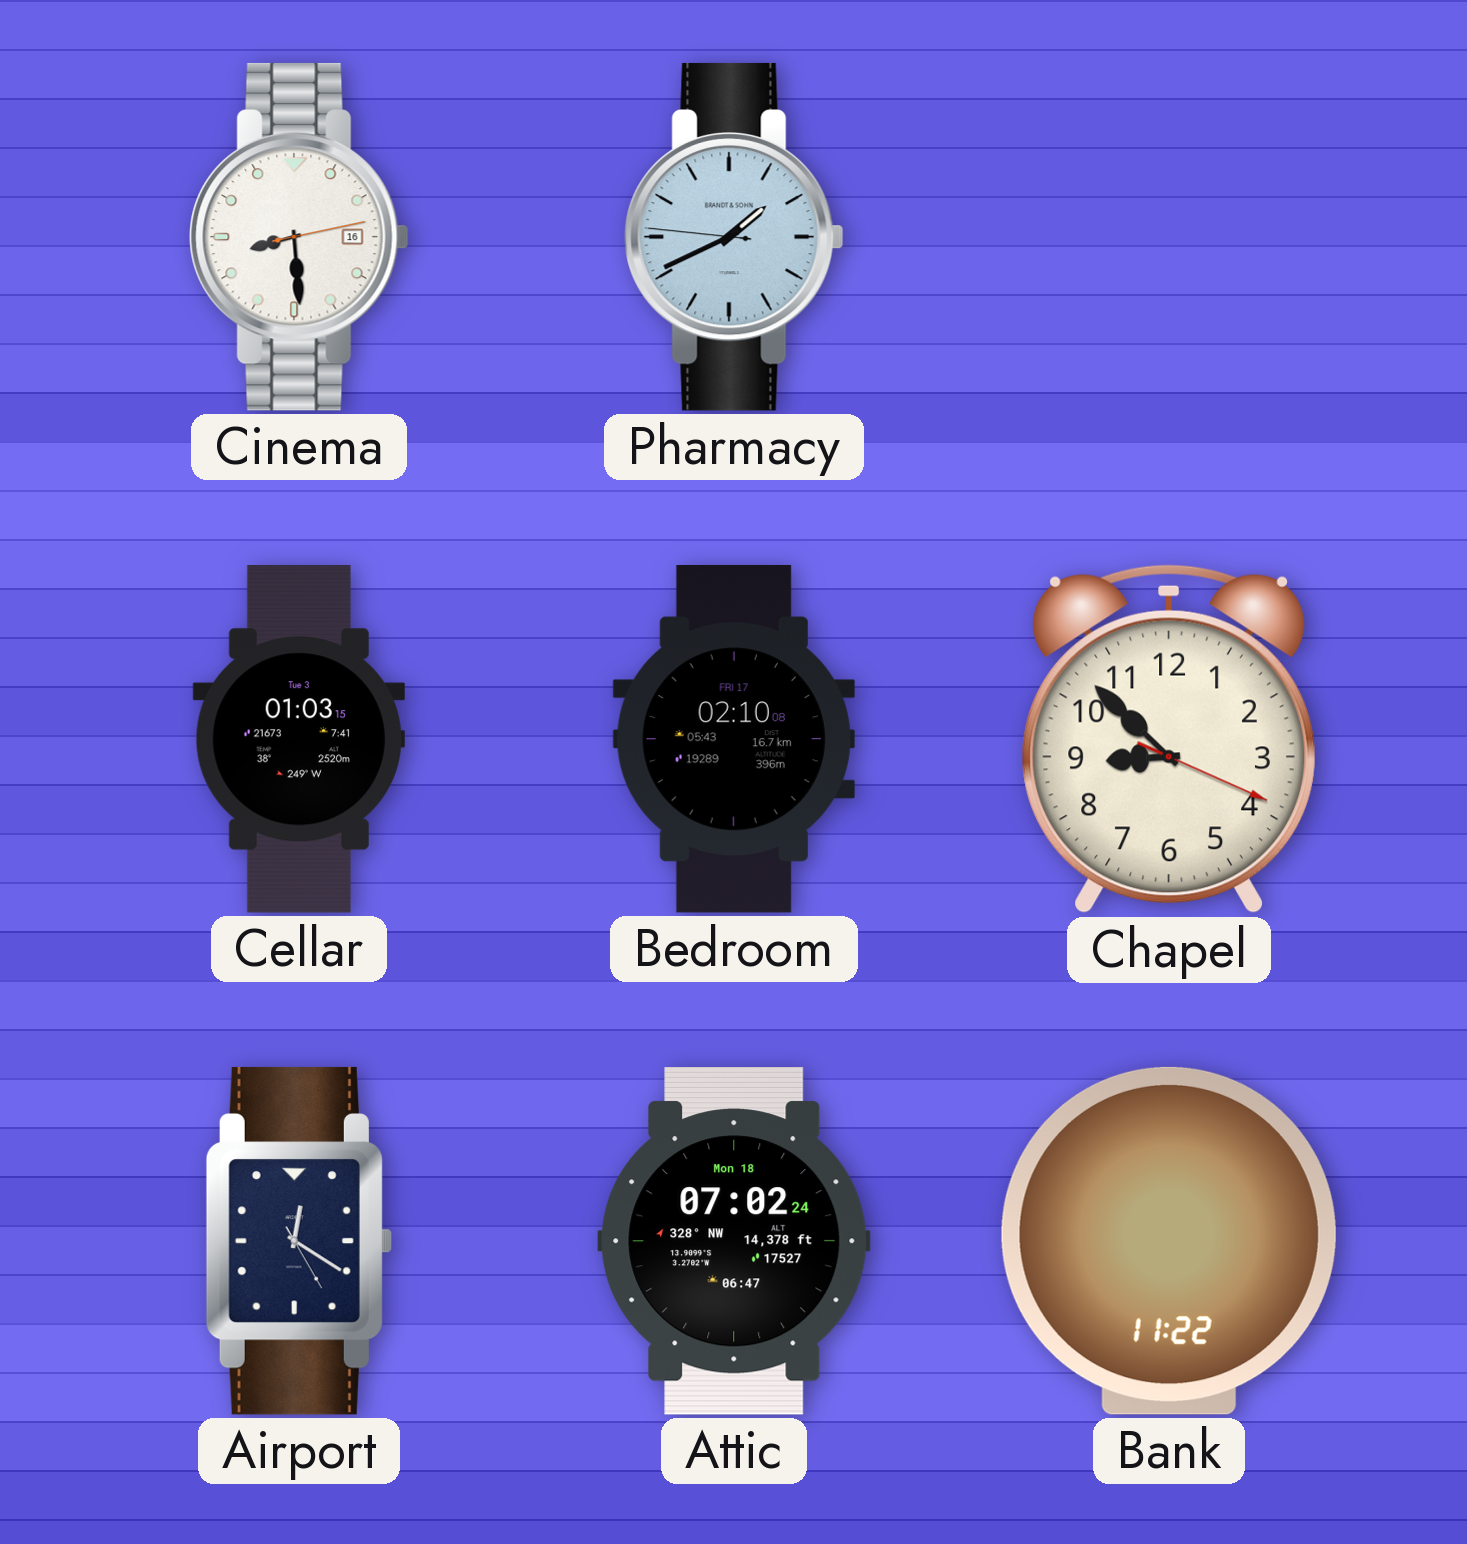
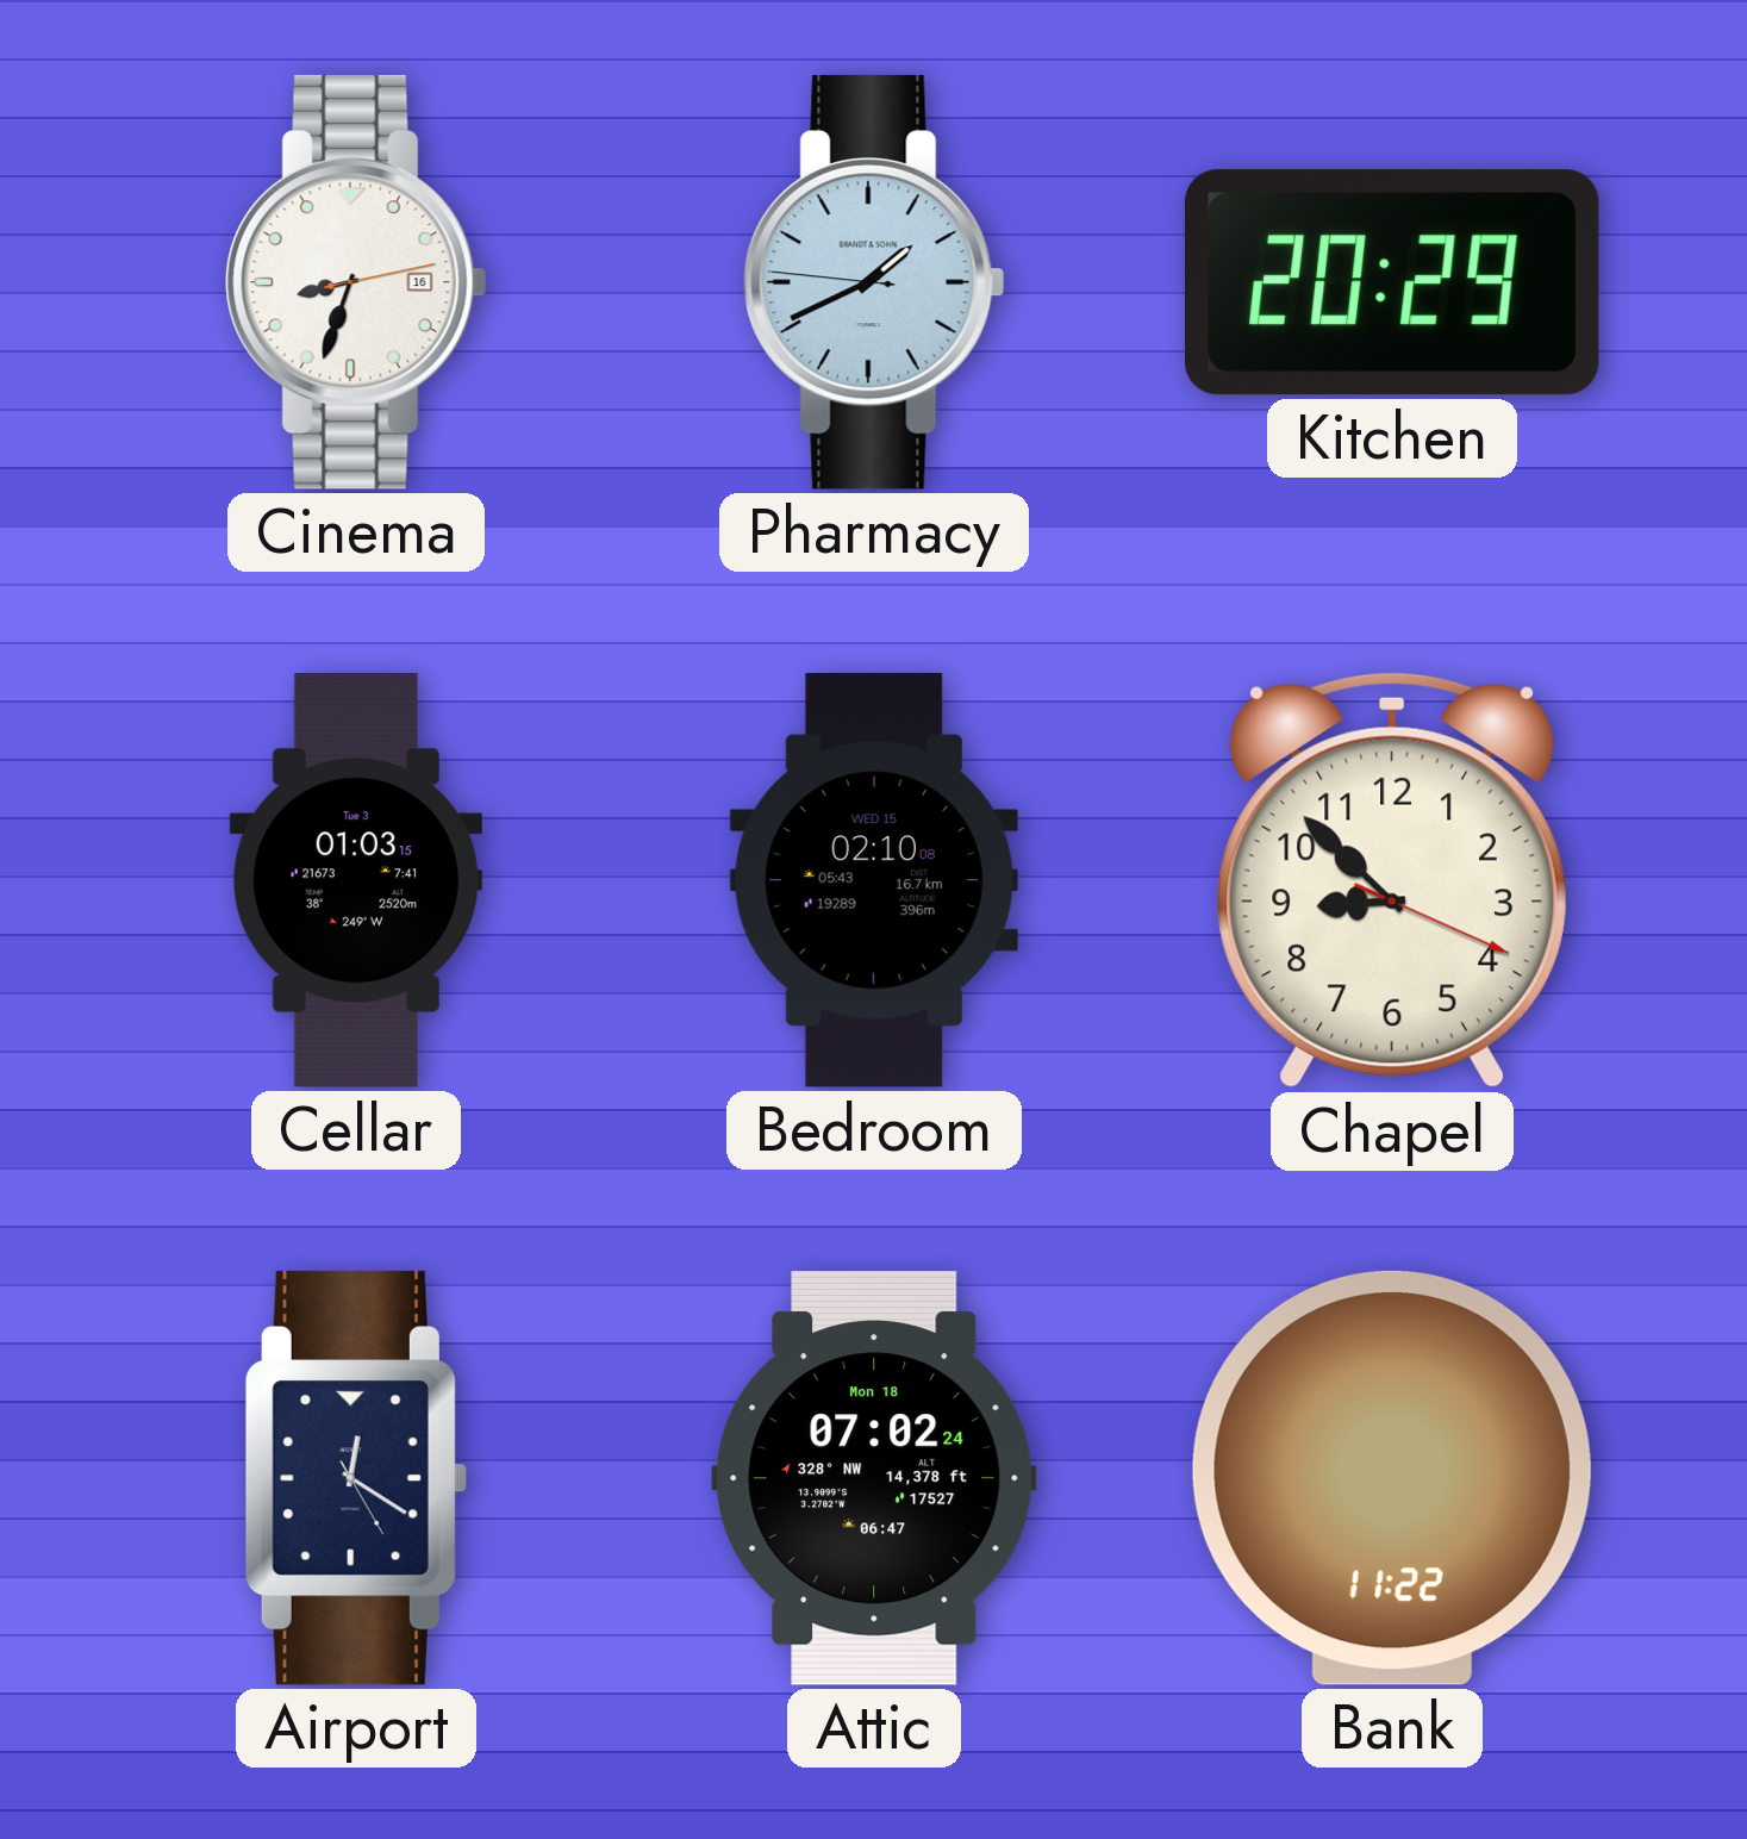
Cinema: 8:29 -> 8:33
Kitchen: none -> 20:29
Bedroom date: FRI 17 -> WED 15
